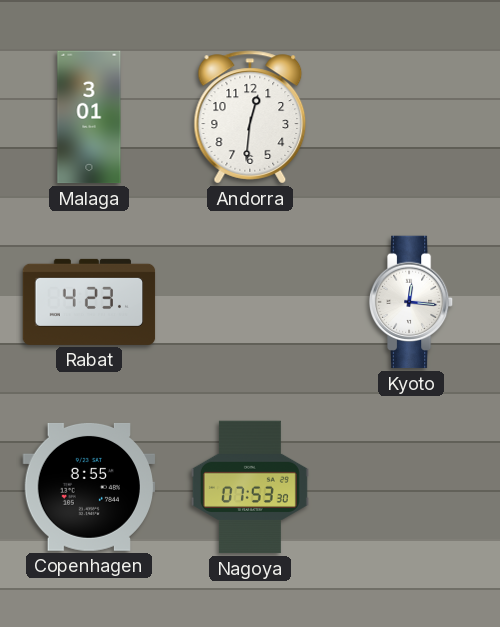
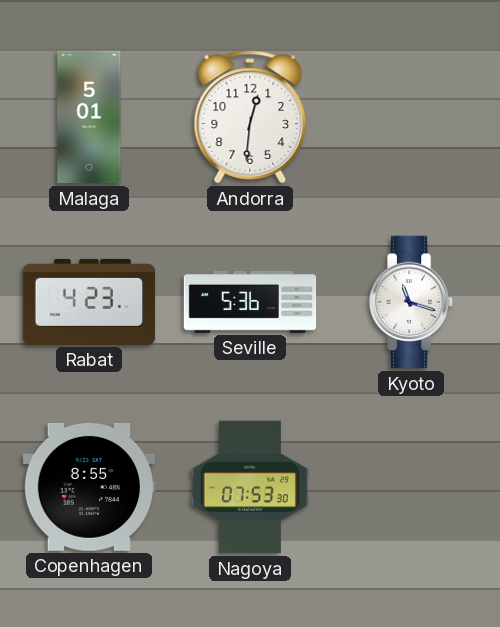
Malaga: 3:01 -> 5:01
Seville: none -> 5:36
Kyoto: 12:16 -> 11:18
